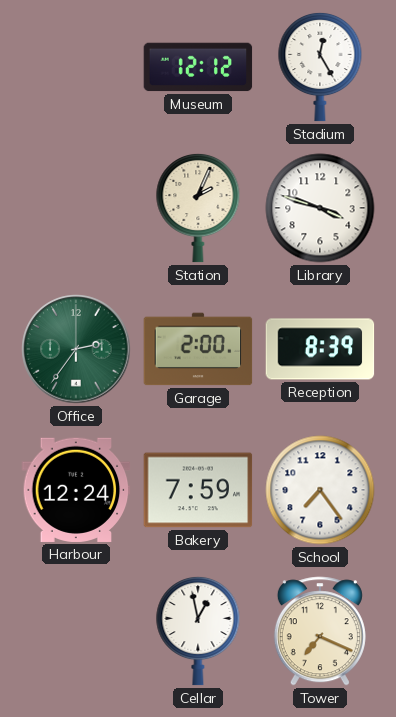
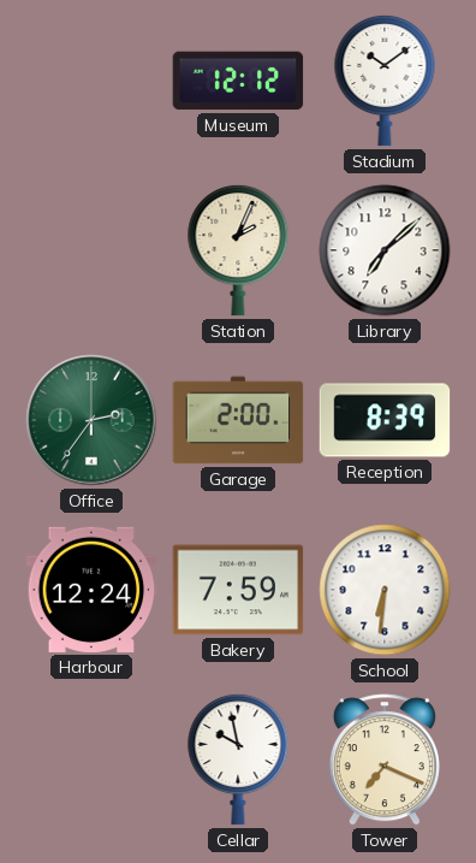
Stadium: 12:25 -> 10:09
Library: 3:48 -> 7:08
School: 7:24 -> 6:31
Cellar: 12:58 -> 9:58
